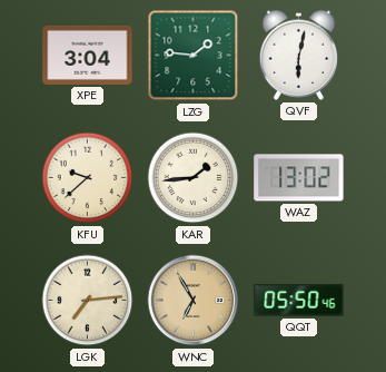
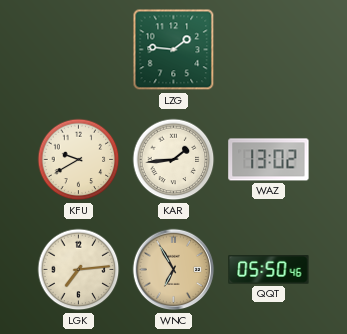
XPE: 3:04 -> none
QVF: 6:02 -> none
KFU: 9:38 -> 9:40
